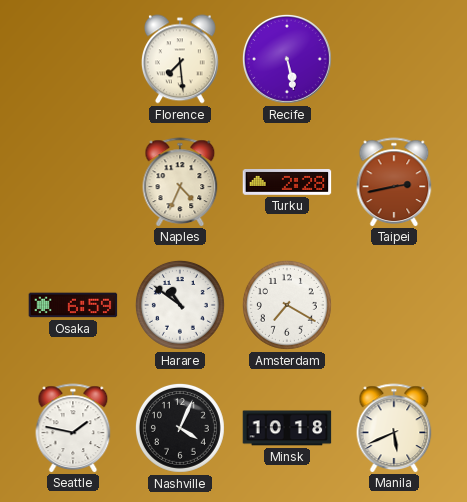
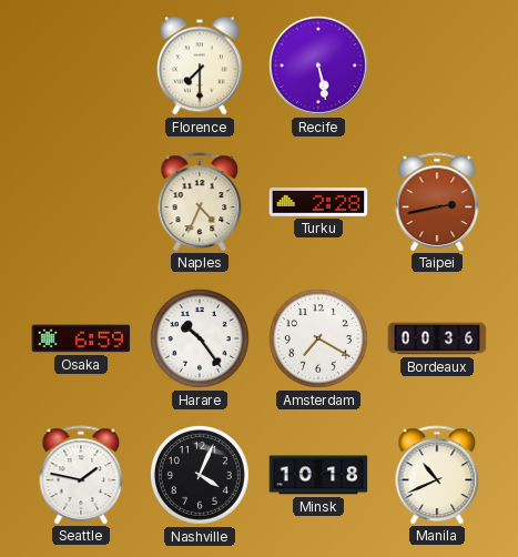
Florence: 7:29 -> 7:30
Harare: 10:51 -> 10:24
Bordeaux: none -> 00:36
Manila: 5:41 -> 10:41
